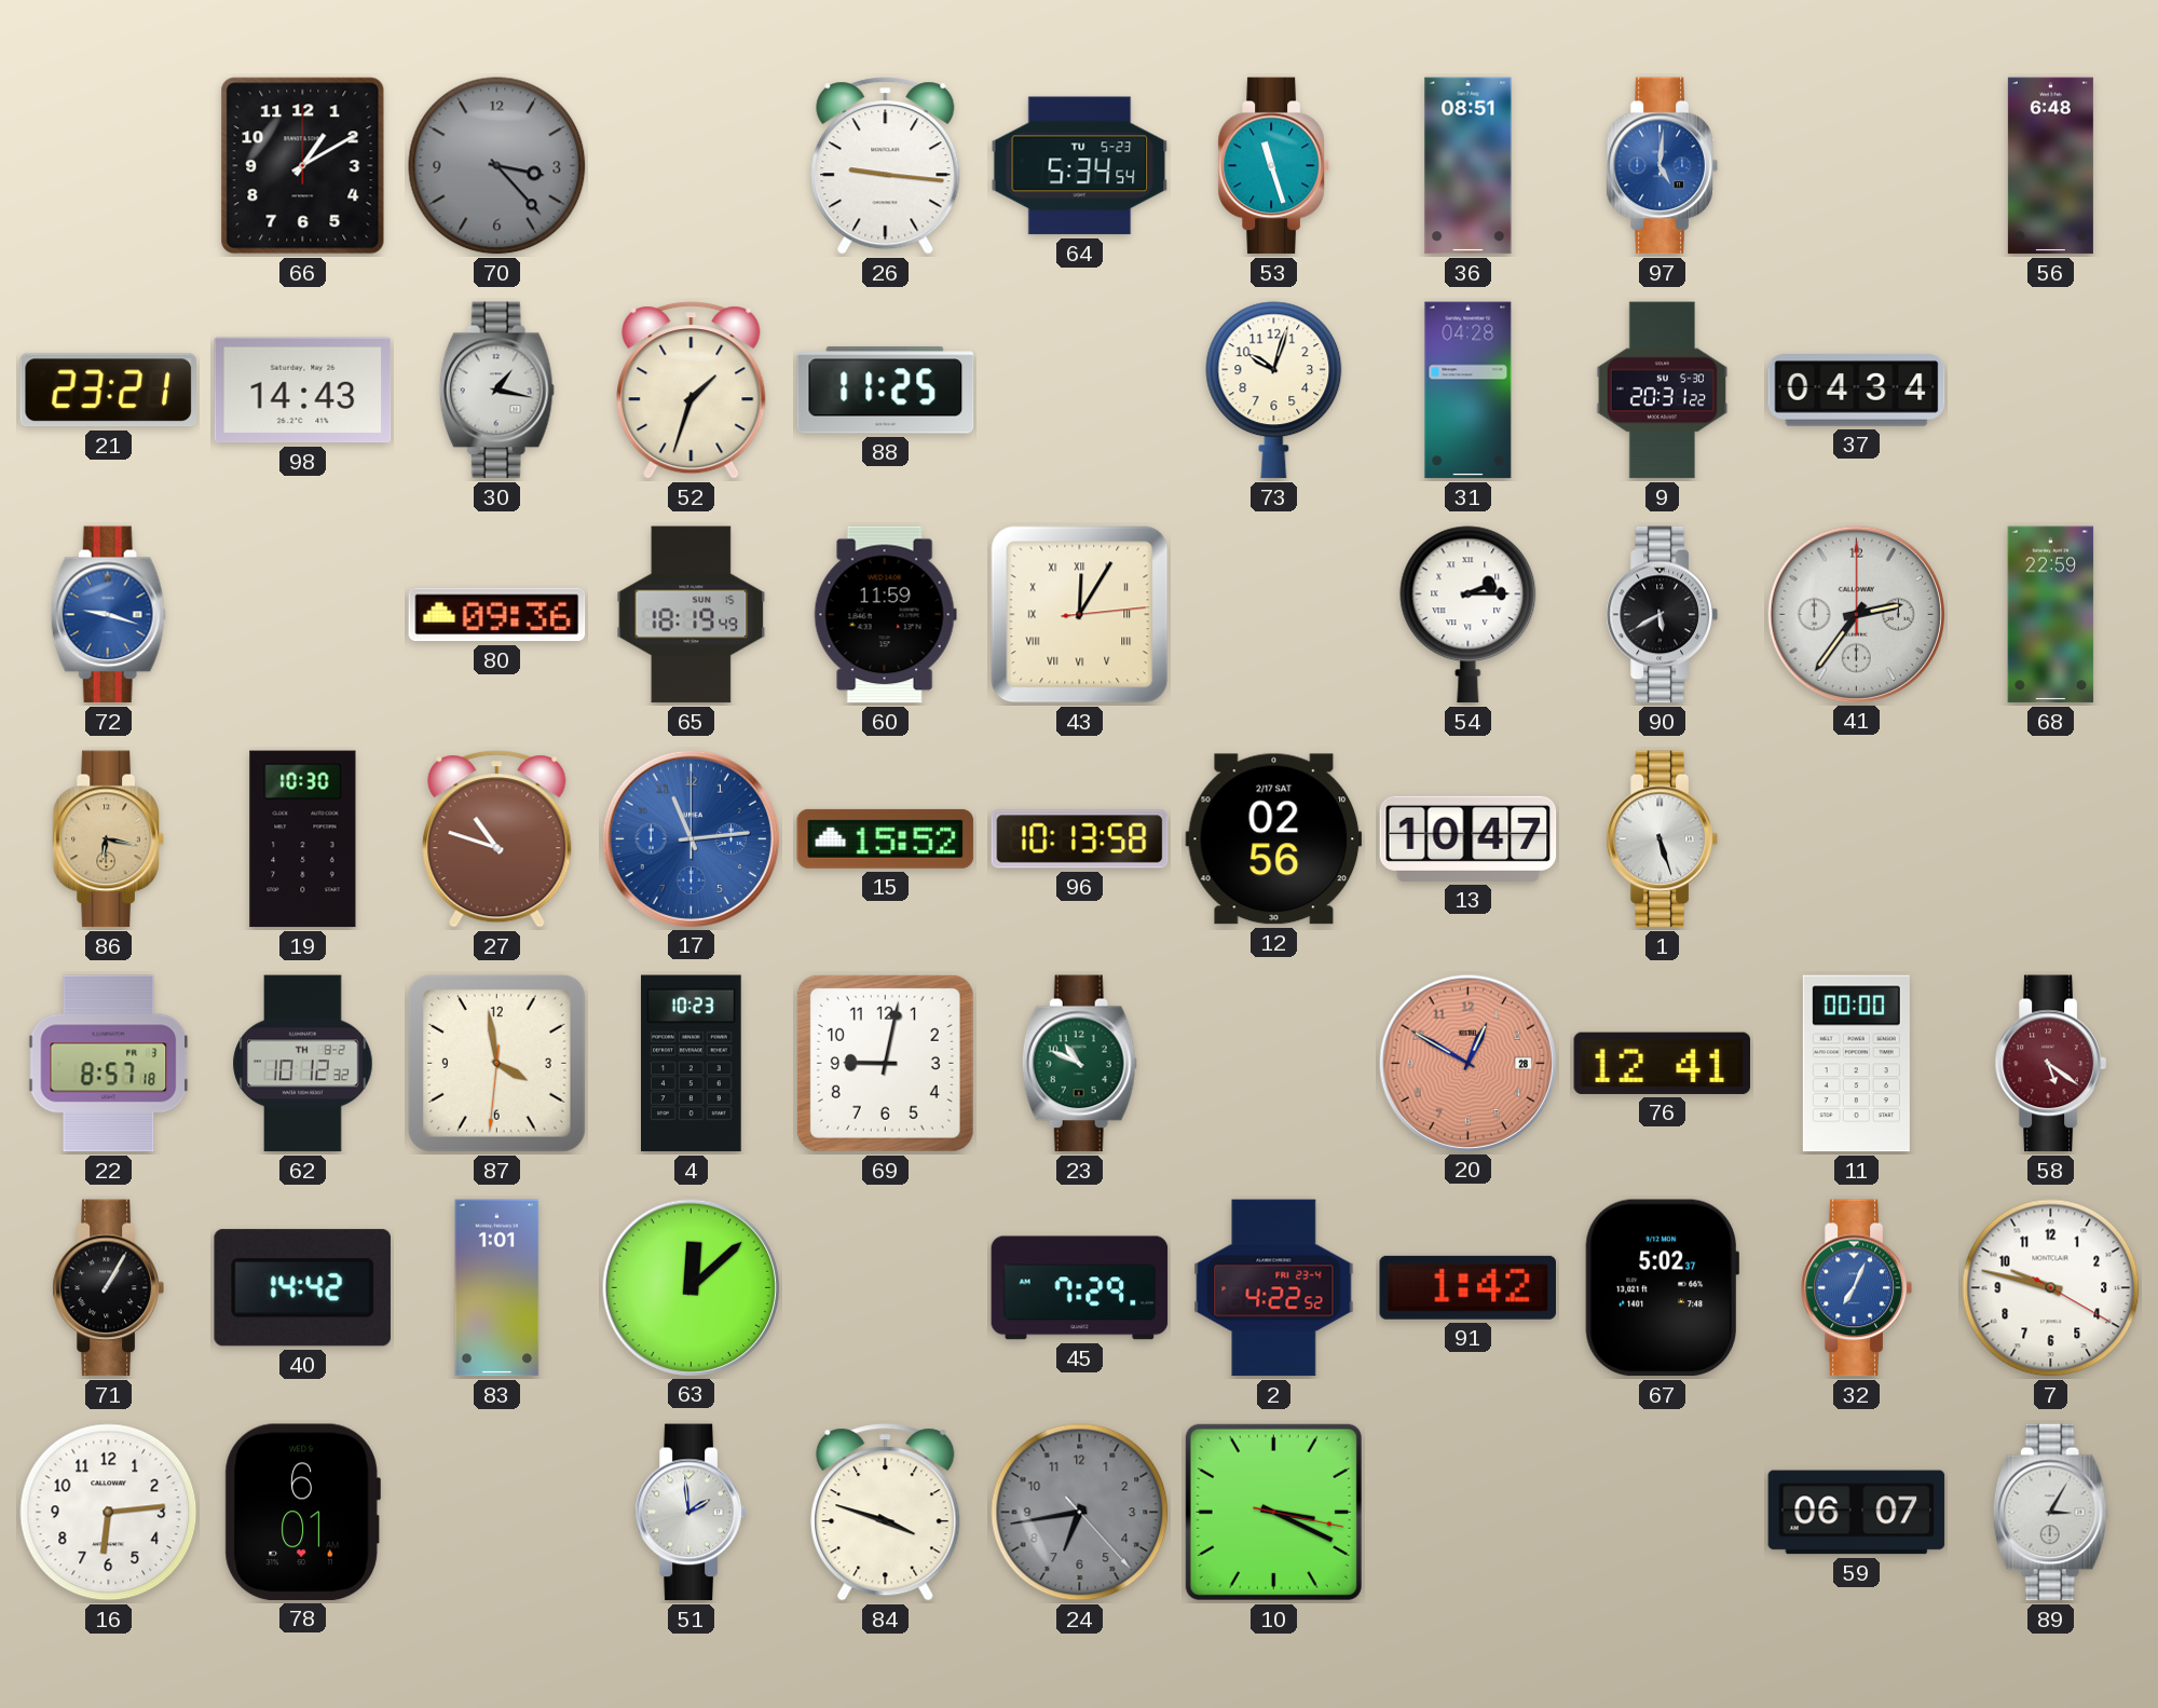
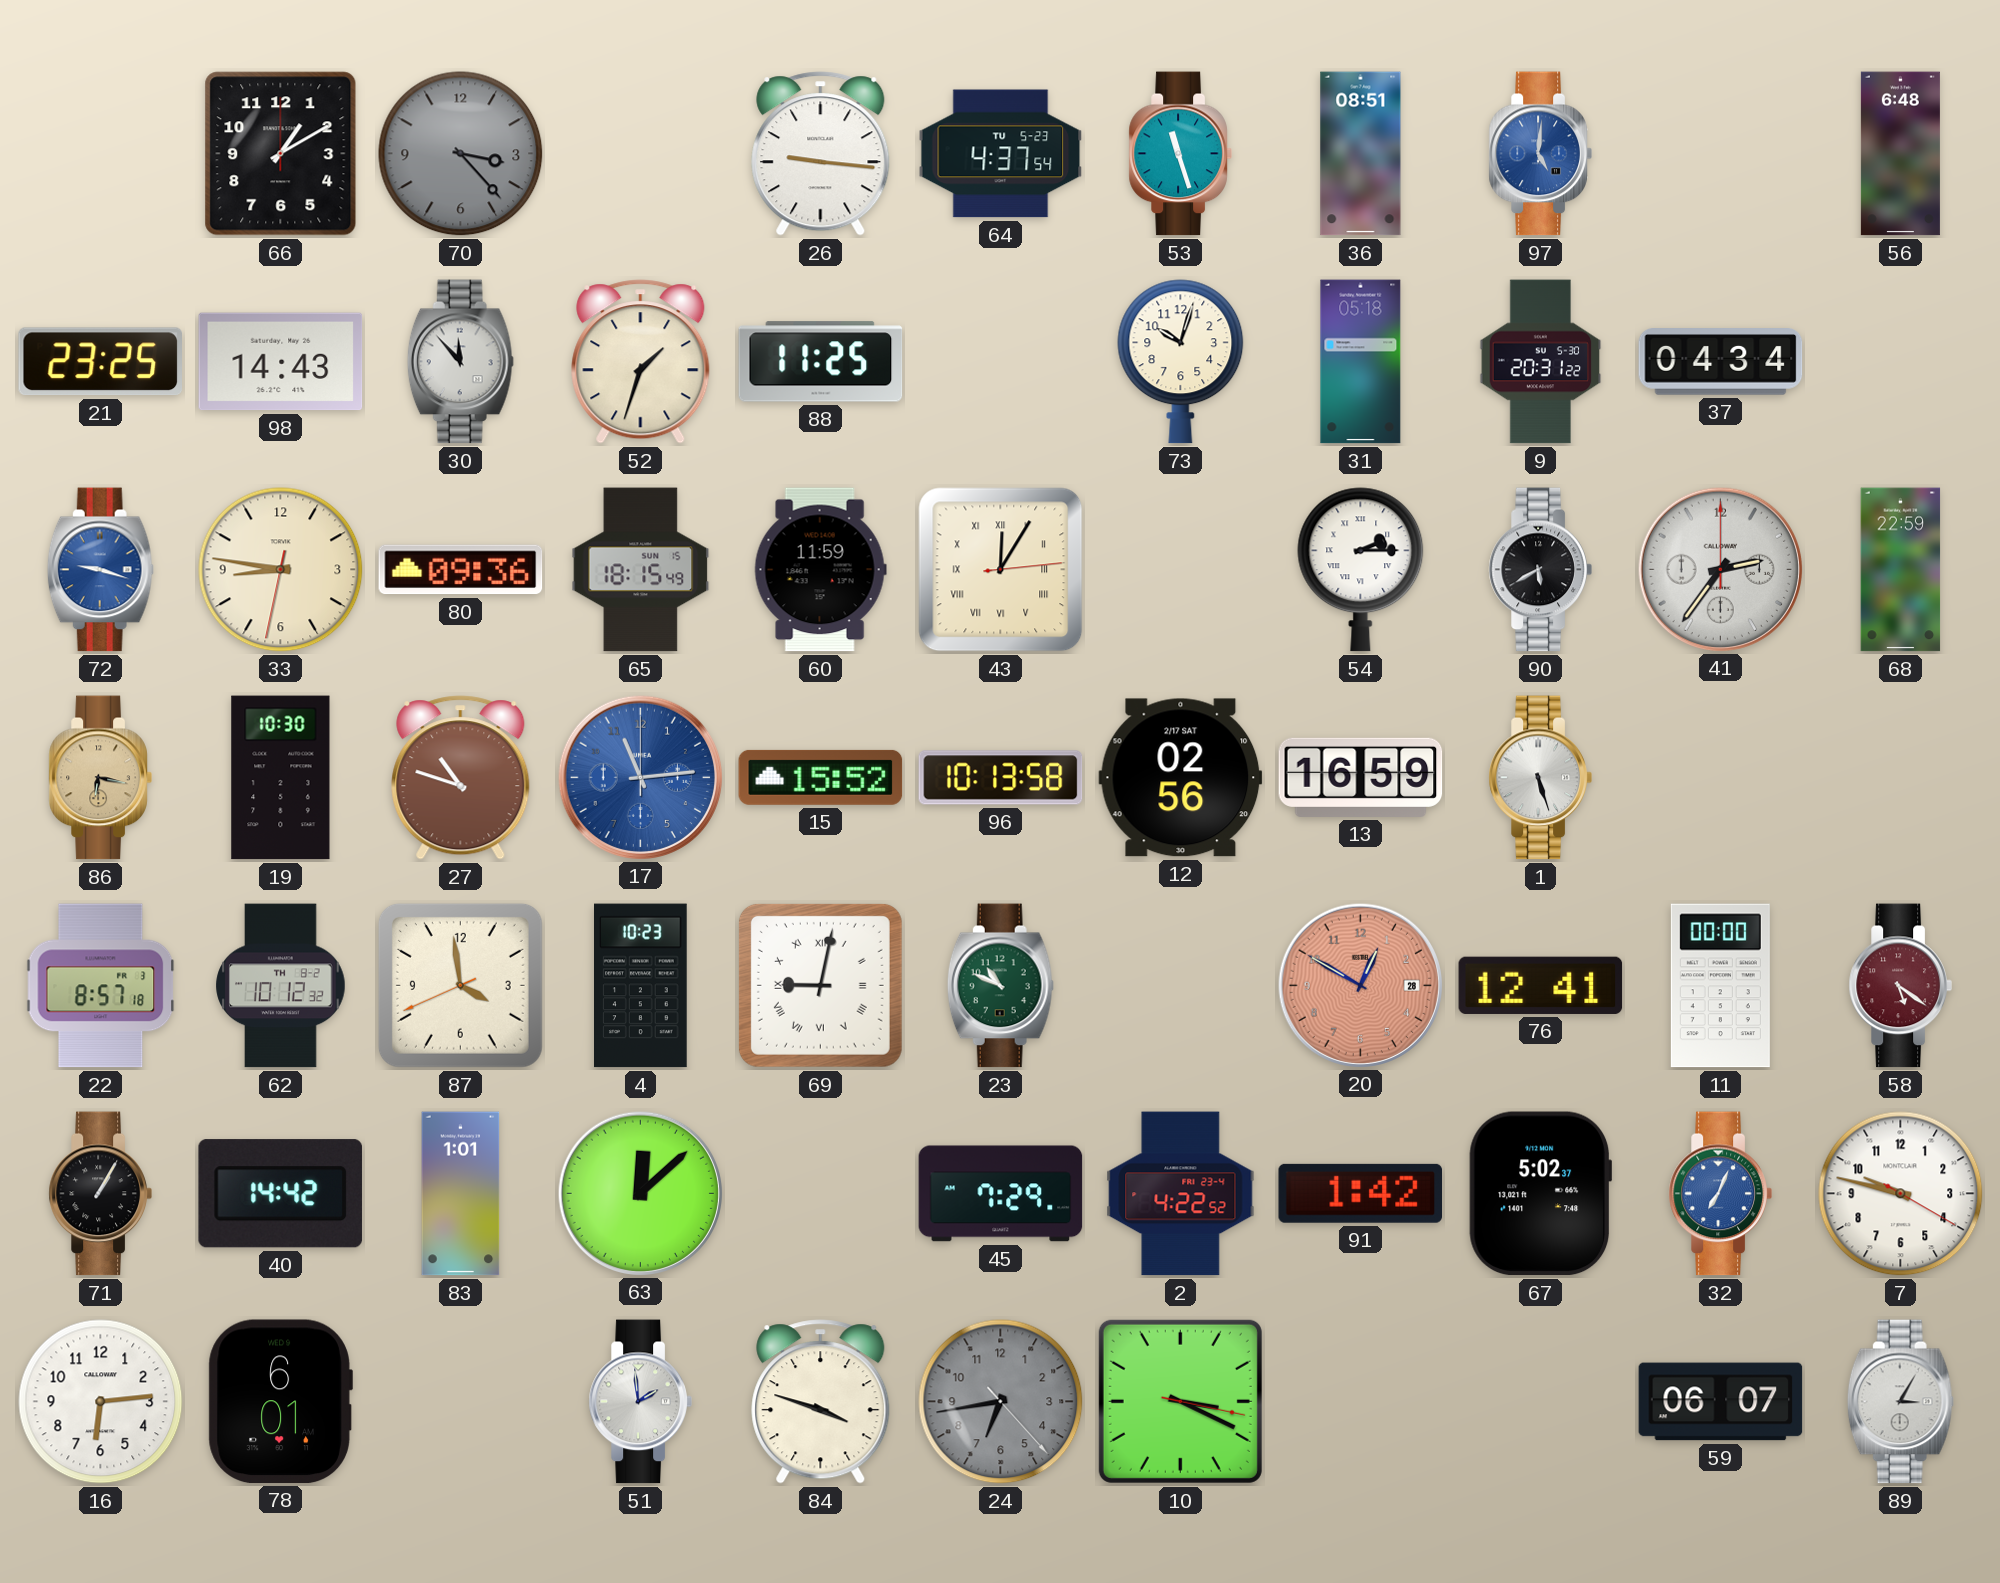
64: 5:34 -> 4:37
21: 23:21 -> 23:25
30: 1:17 -> 11:53
31: 04:28 -> 05:18
33: none -> 8:46
65: 18:19 -> 18:15
13: 10:47 -> 16:59
87: 3:58:31 -> 3:58:41
69 numerals: Arabic -> Roman
